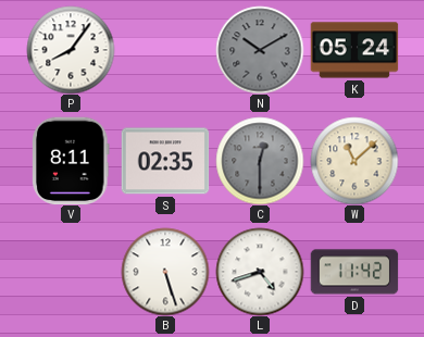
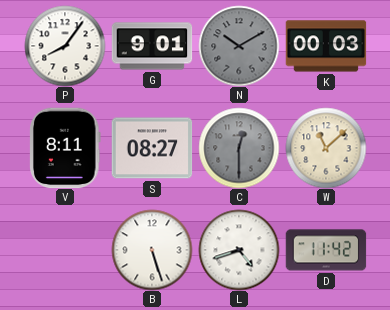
G: none -> 9:01
K: 05:24 -> 00:03
S: 02:35 -> 08:27
